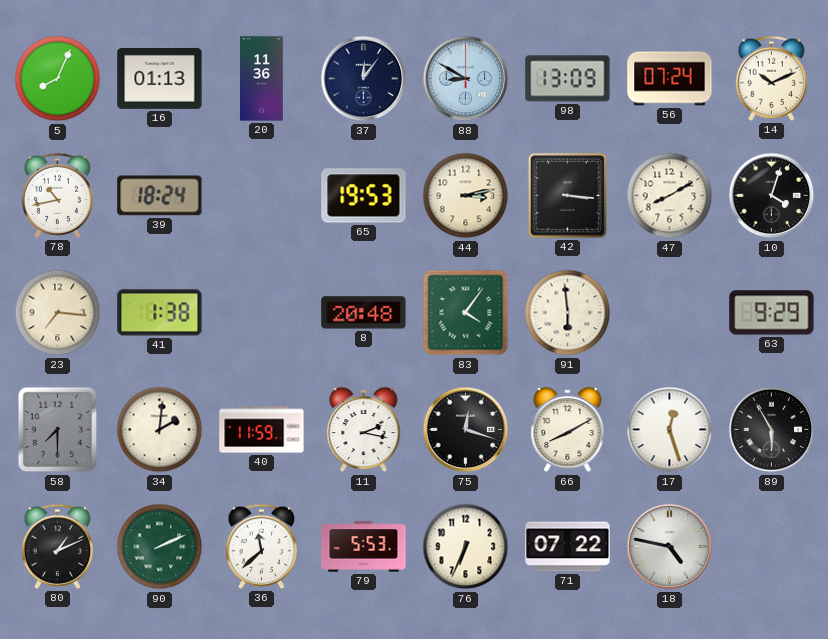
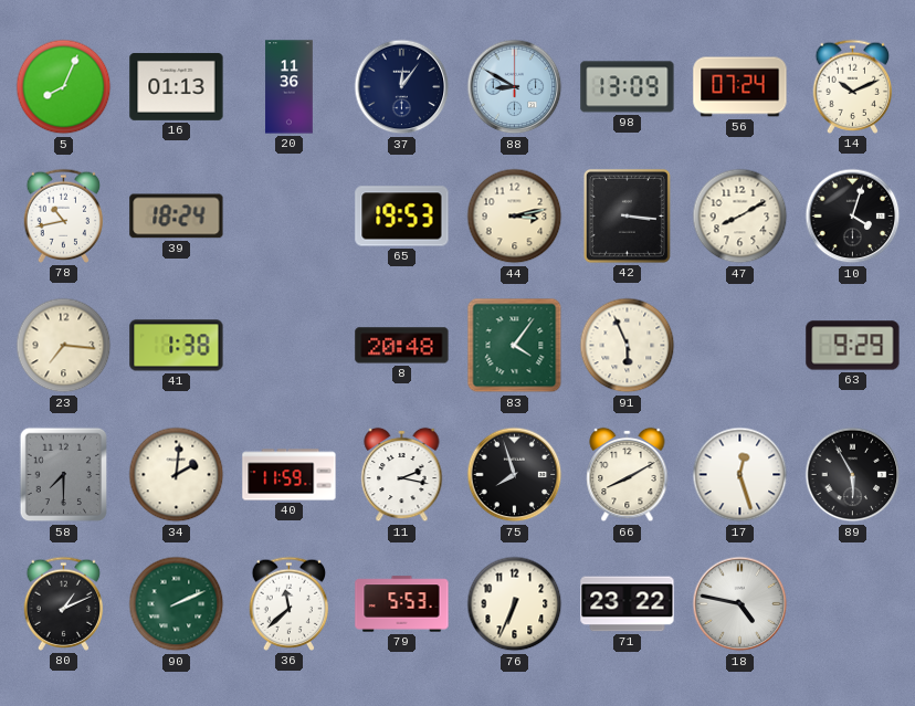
91: 5:59 -> 5:56
75: 12:18 -> 7:57
71: 07:22 -> 23:22
